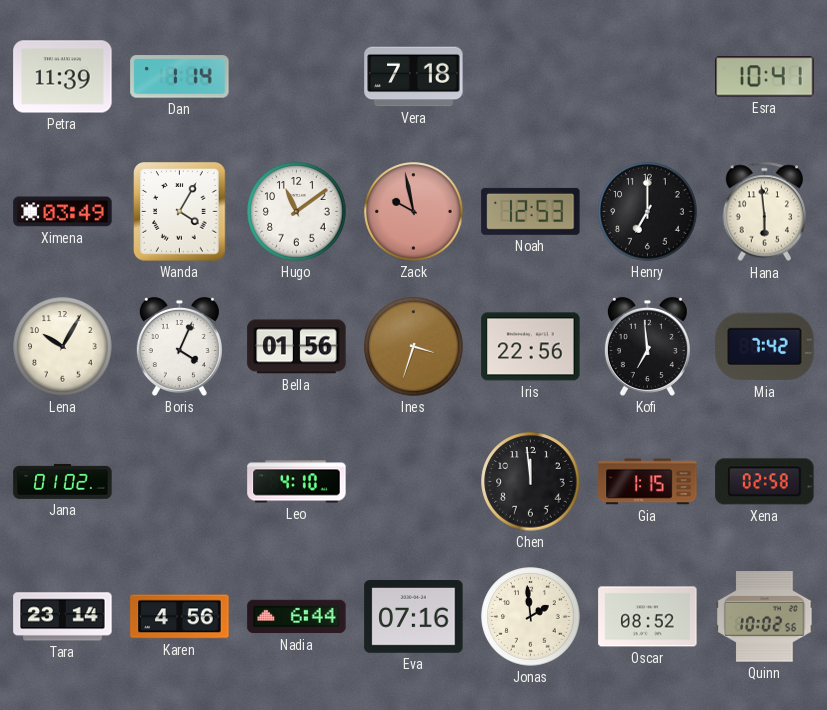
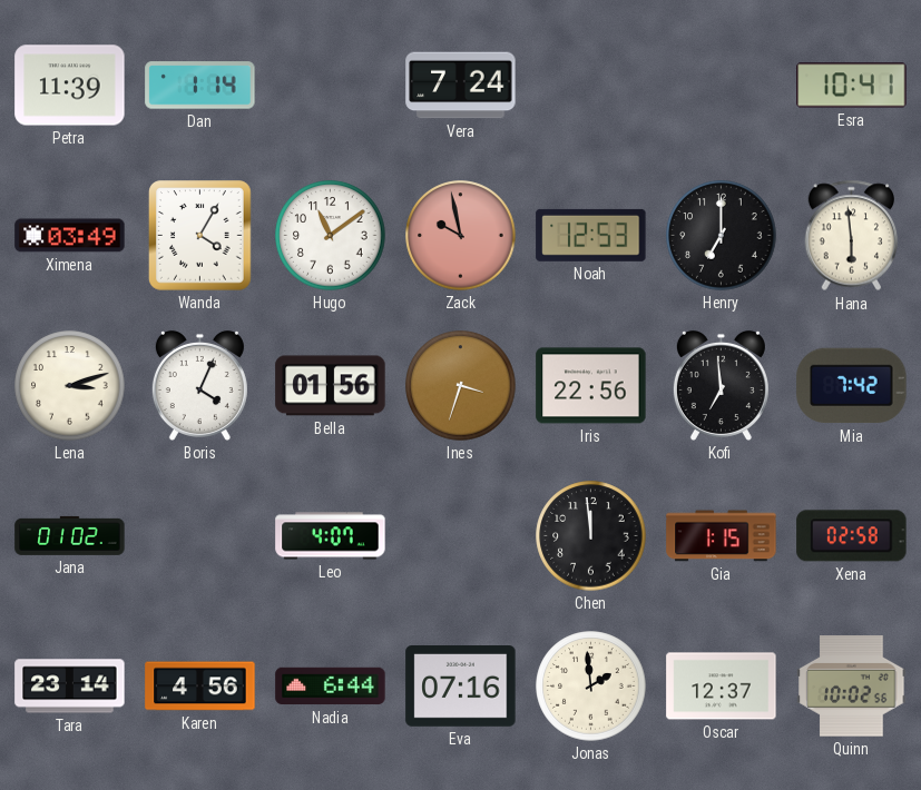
Vera: 7:18 -> 7:24
Lena: 10:05 -> 3:12
Leo: 4:10 -> 4:07
Oscar: 08:52 -> 12:37
